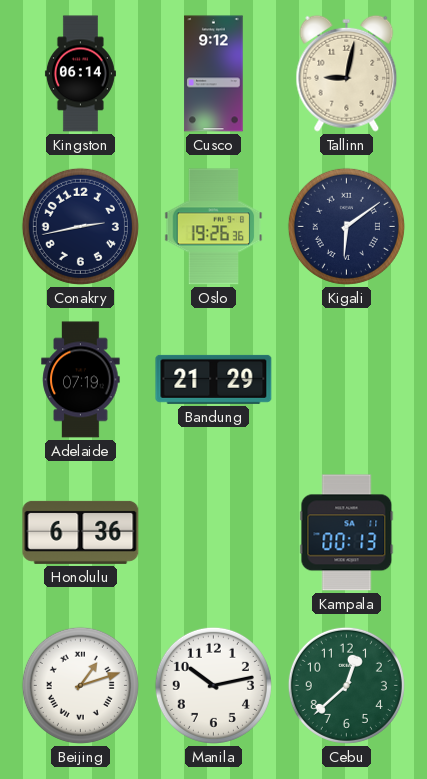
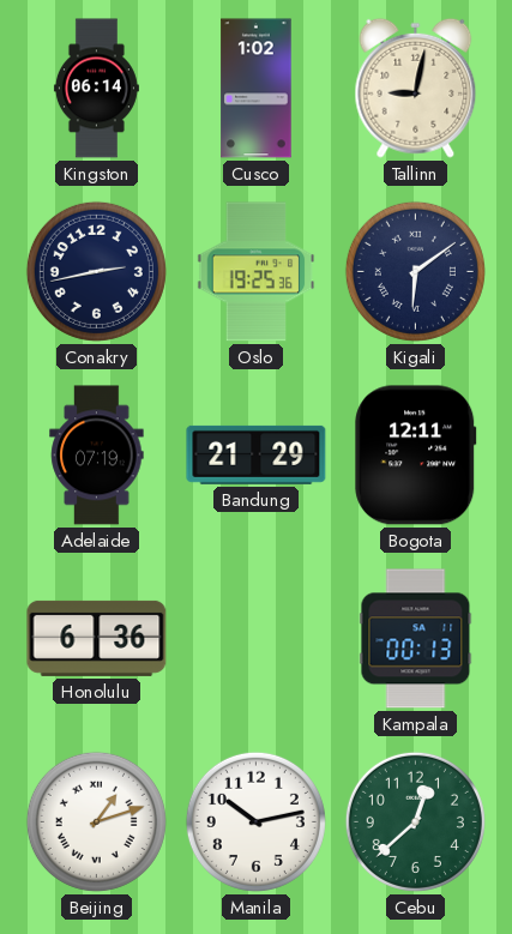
Cusco: 9:12 -> 1:02
Oslo: 19:26 -> 19:25
Bogota: none -> 12:11
